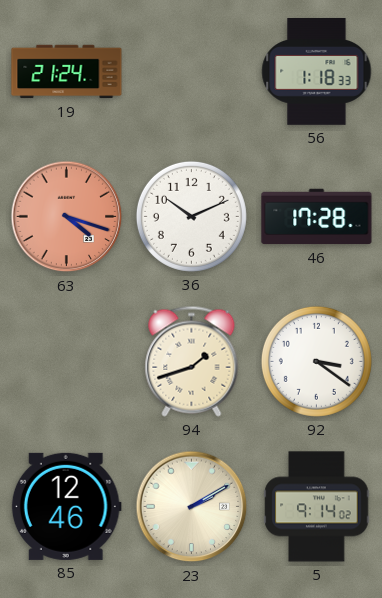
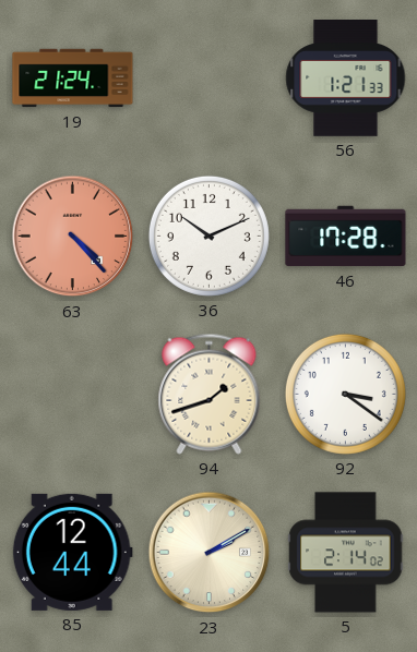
56: 1:18 -> 1:21
63: 4:18 -> 4:23
85: 12:46 -> 12:44
5: 9:14 -> 2:14
